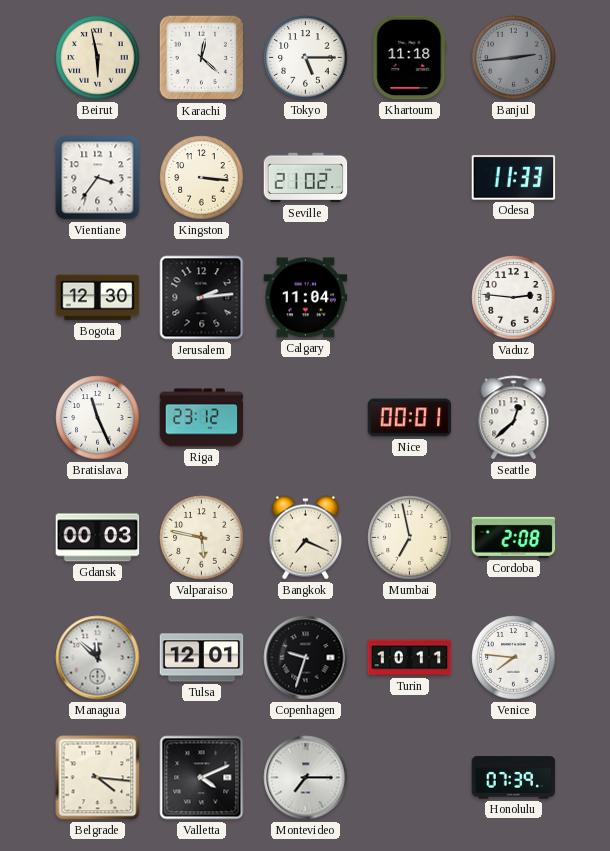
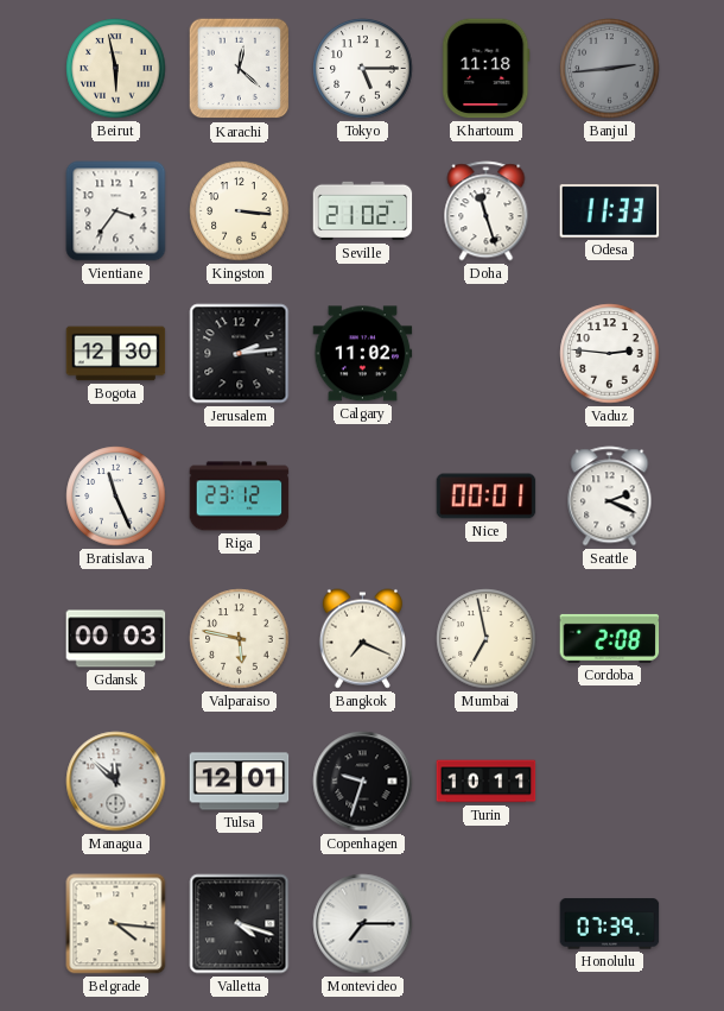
Doha: none -> 11:27
Calgary: 11:04 -> 11:02
Seattle: 12:38 -> 2:19
Venice: 7:46 -> none
Valletta: 4:11 -> 4:18
